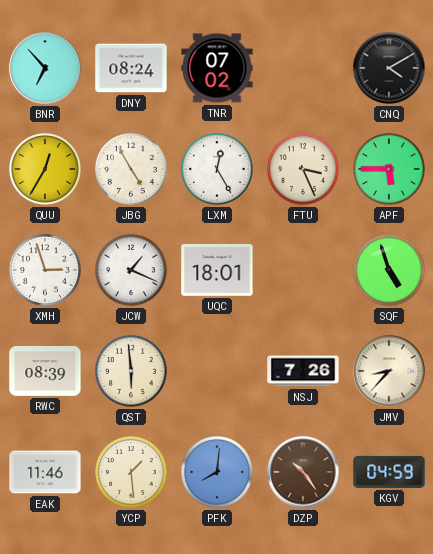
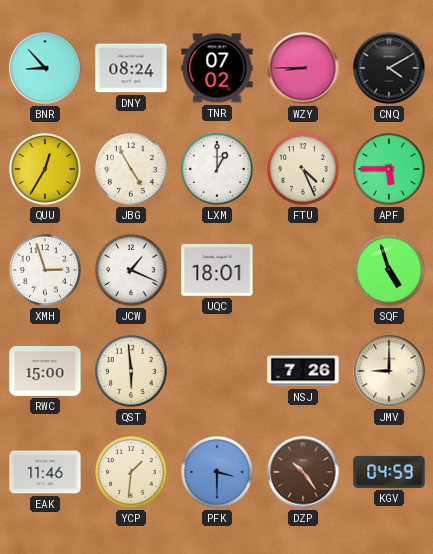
BNR: 6:53 -> 8:53
WZY: none -> 8:45
LXM: 12:25 -> 1:00
FTU: 3:26 -> 4:26
RWC: 08:39 -> 15:00
JMV: 8:37 -> 9:00
YCP: 1:29 -> 1:31
PFK: 8:01 -> 3:30
